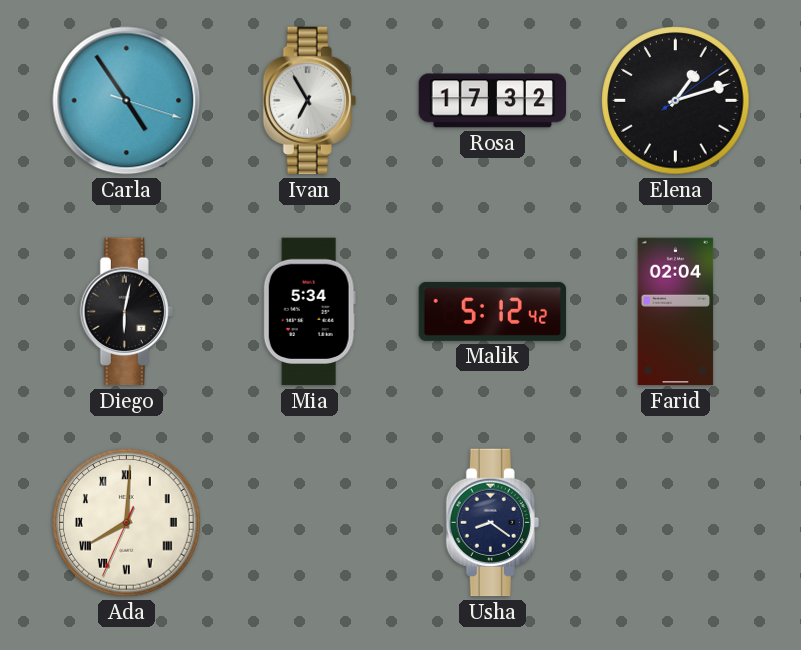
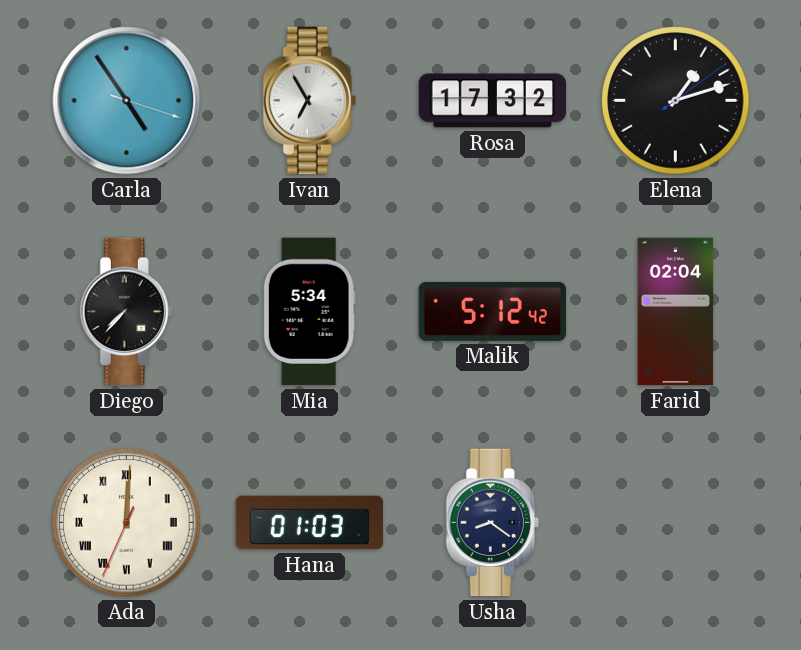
Diego: 6:02 -> 7:37
Ada: 8:00 -> 12:00
Hana: none -> 01:03
